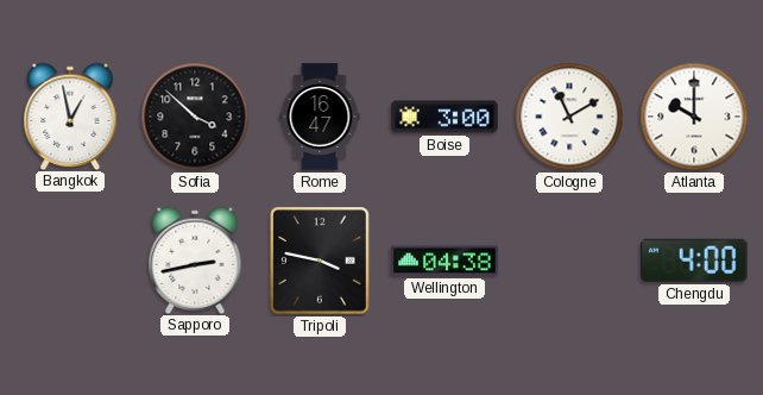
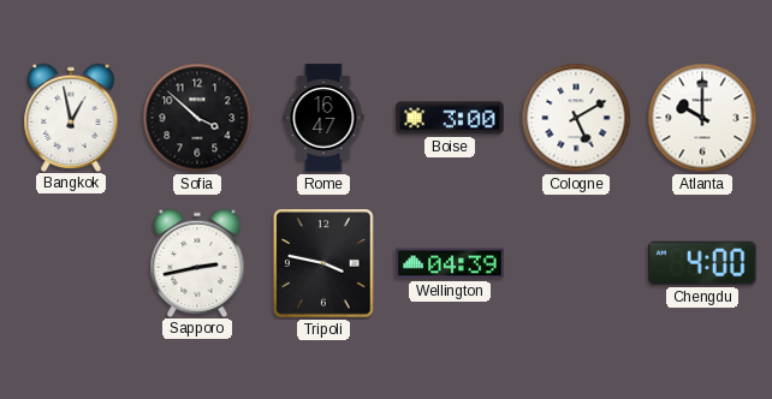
Cologne: 11:10 -> 5:10
Wellington: 04:38 -> 04:39
